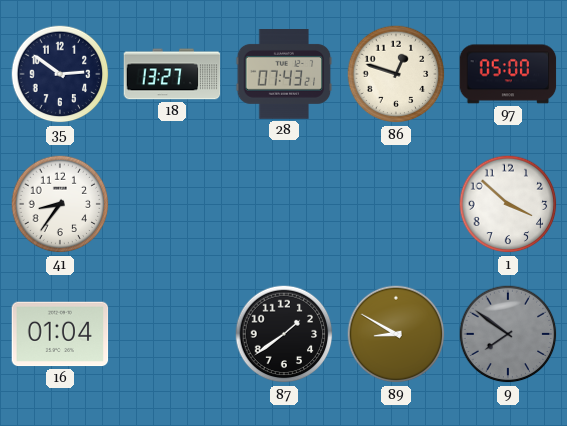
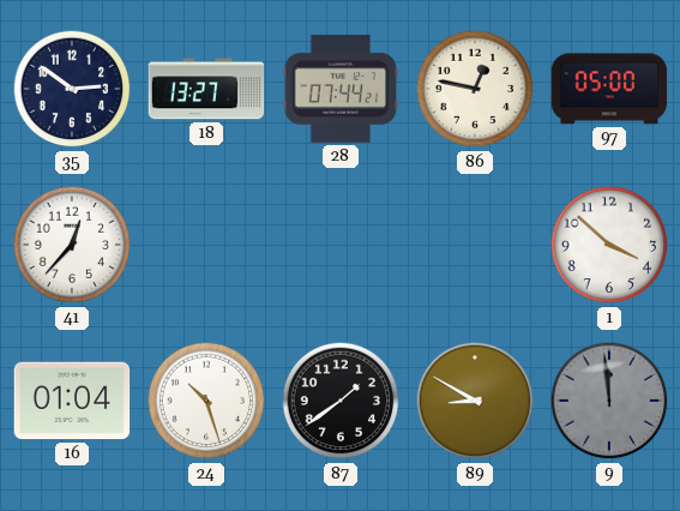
28: 07:43 -> 07:44
86: 12:48 -> 12:47
41: 8:36 -> 12:37
24: none -> 10:27
9: 7:51 -> 11:59
